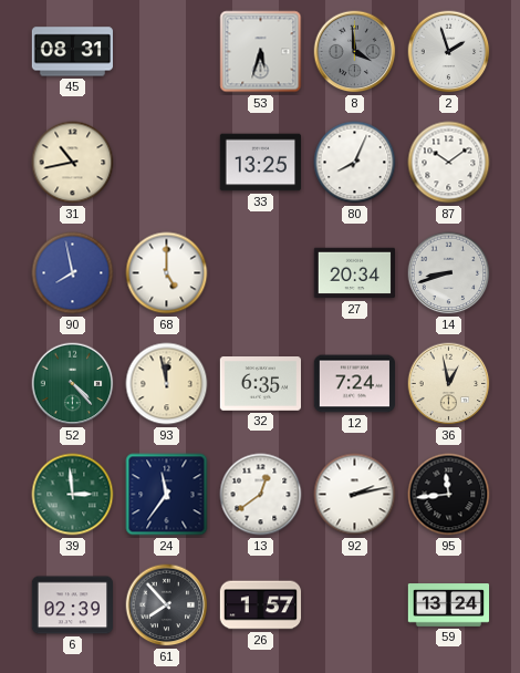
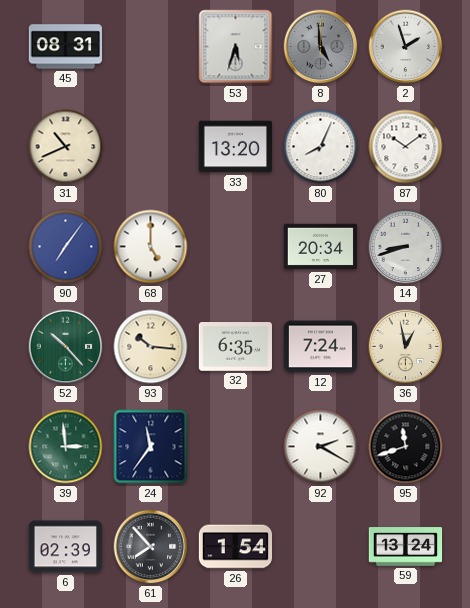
8: 3:59 -> 4:59
31: 10:43 -> 10:41
33: 13:25 -> 13:20
90: 7:58 -> 7:06
52: 4:23 -> 10:23
93: 11:58 -> 10:16
13: 12:39 -> none
92: 2:13 -> 2:20
95: 11:44 -> 11:42
26: 1:57 -> 1:54
